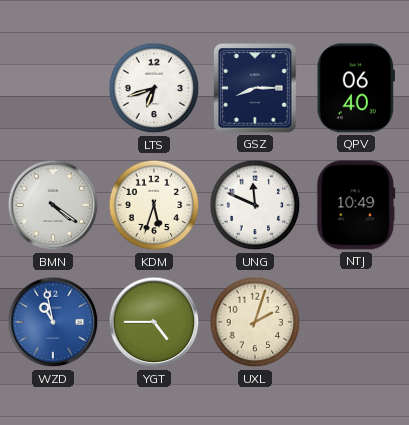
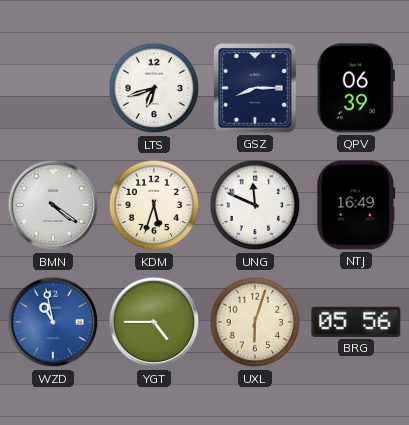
QPV: 06:40 -> 06:39
NTJ: 10:49 -> 16:49
UXL: 2:03 -> 6:03
BRG: none -> 05:56
